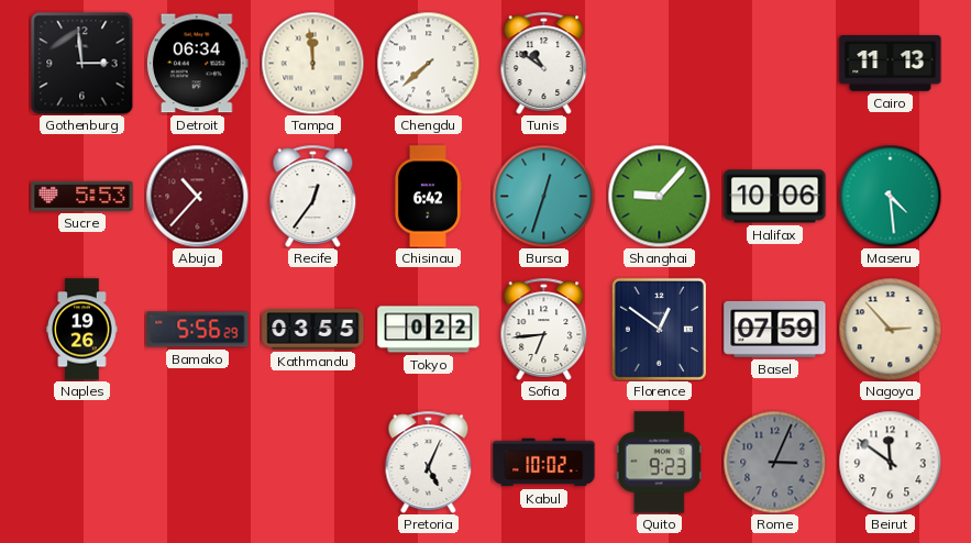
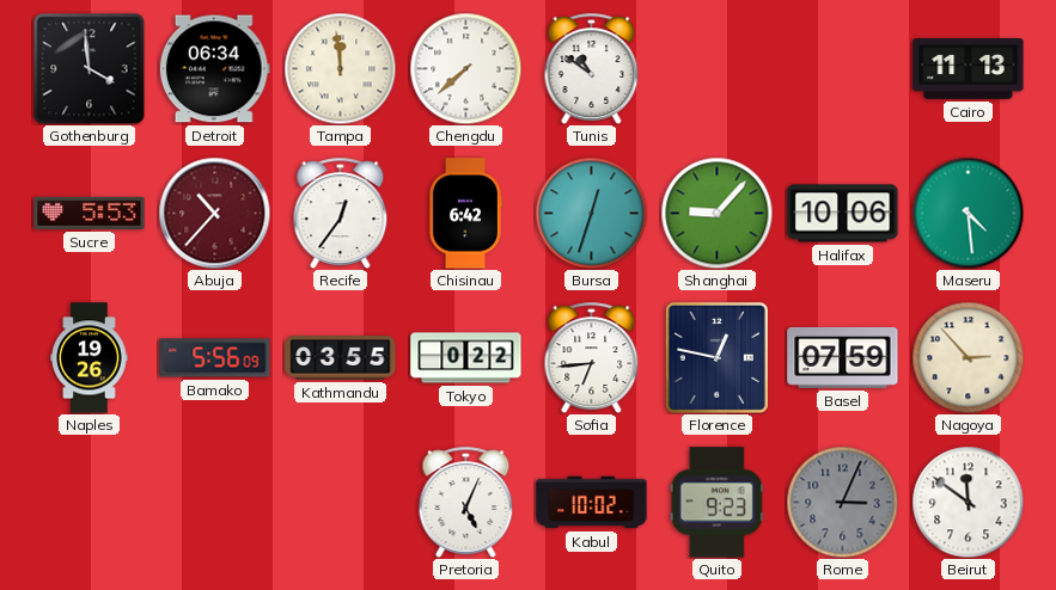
Gothenburg: 2:59 -> 3:59
Bamako: 5:56:29 -> 5:56:09
Florence: 12:51 -> 12:47
